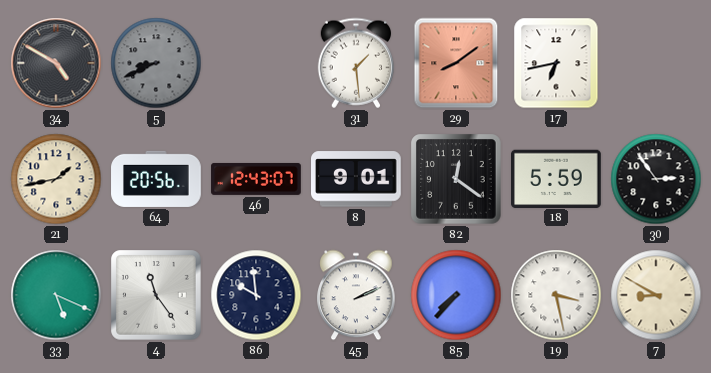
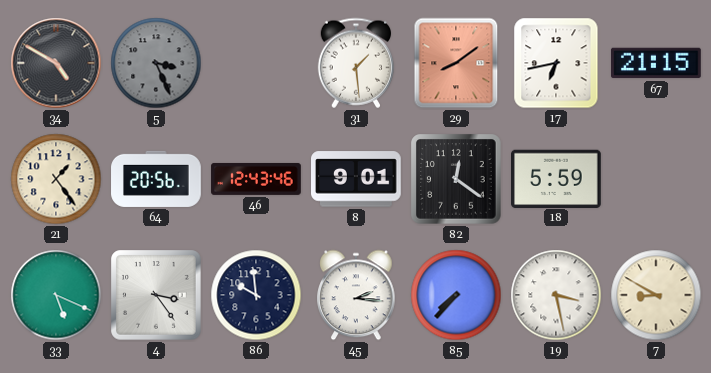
5: 8:41 -> 3:26
67: none -> 21:15
21: 1:43 -> 1:24
46: 12:43:07 -> 12:43:46
30: 2:54 -> none
4: 11:24 -> 3:24
45: 2:11 -> 2:16
